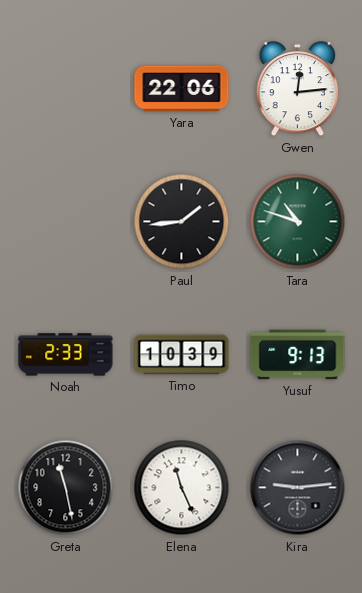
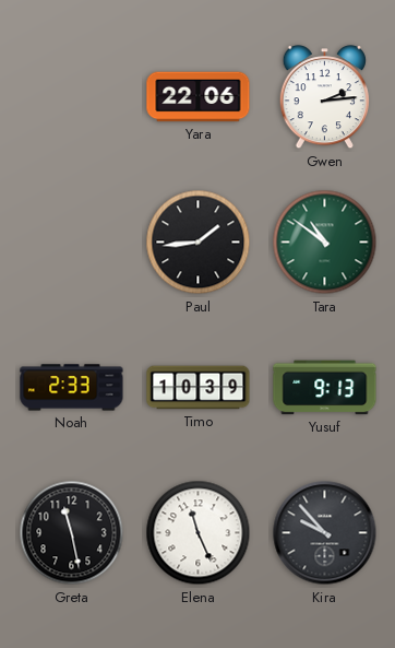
Gwen: 12:14 -> 2:14
Tara: 10:48 -> 10:51
Kira: 9:14 -> 9:53
